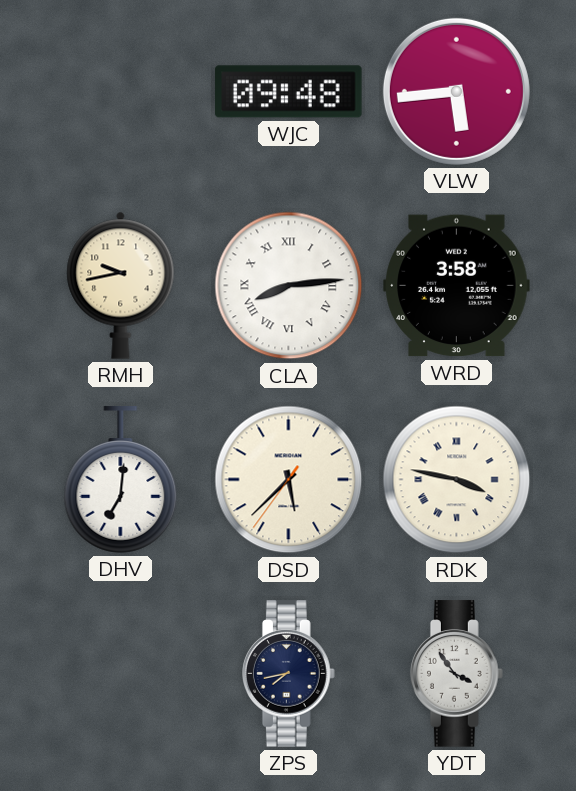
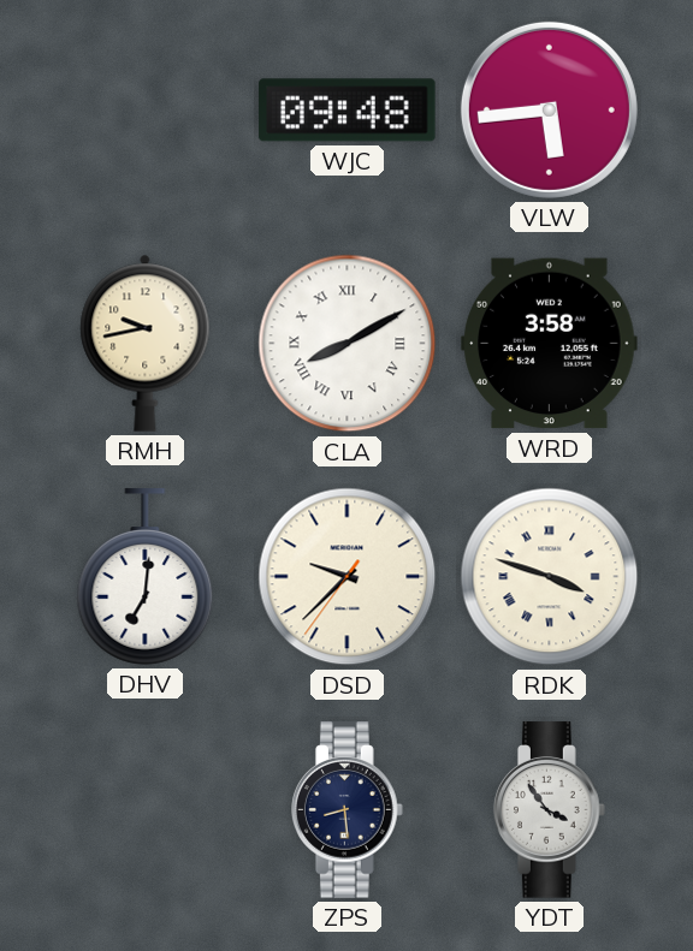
CLA: 8:14 -> 8:10
DSD: 5:37 -> 9:37
RDK: 3:47 -> 3:48
ZPS: 7:43 -> 8:29
